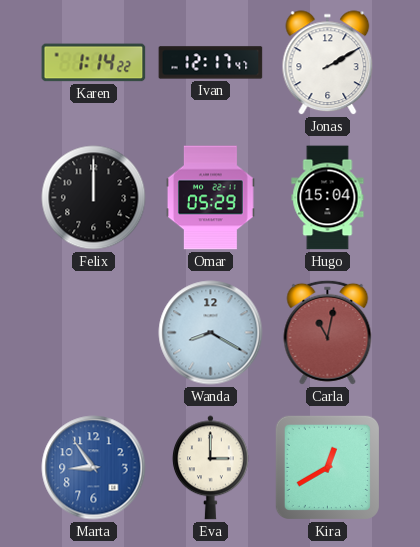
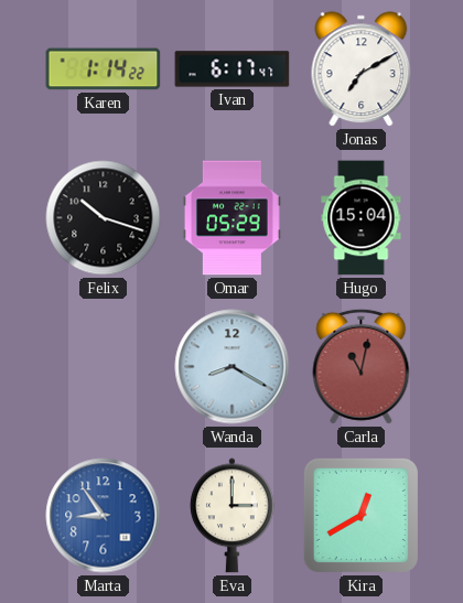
Ivan: 12:17 -> 6:17
Jonas: 2:10 -> 7:10
Felix: 12:00 -> 10:18
